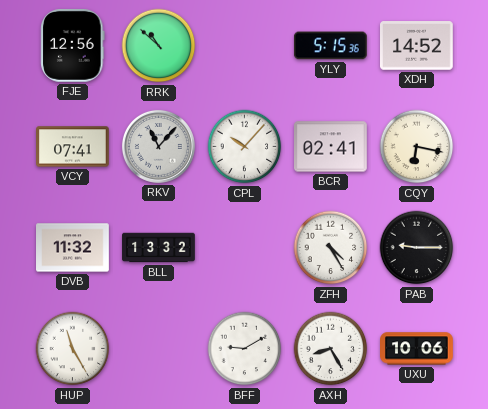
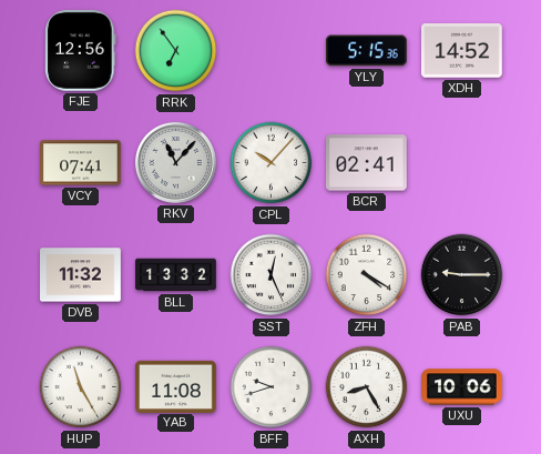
RRK: 10:52 -> 6:54
CQY: 6:17 -> none
SST: none -> 12:26
ZFH: 4:25 -> 4:20
YAB: none -> 11:08
BFF: 9:10 -> 9:42
